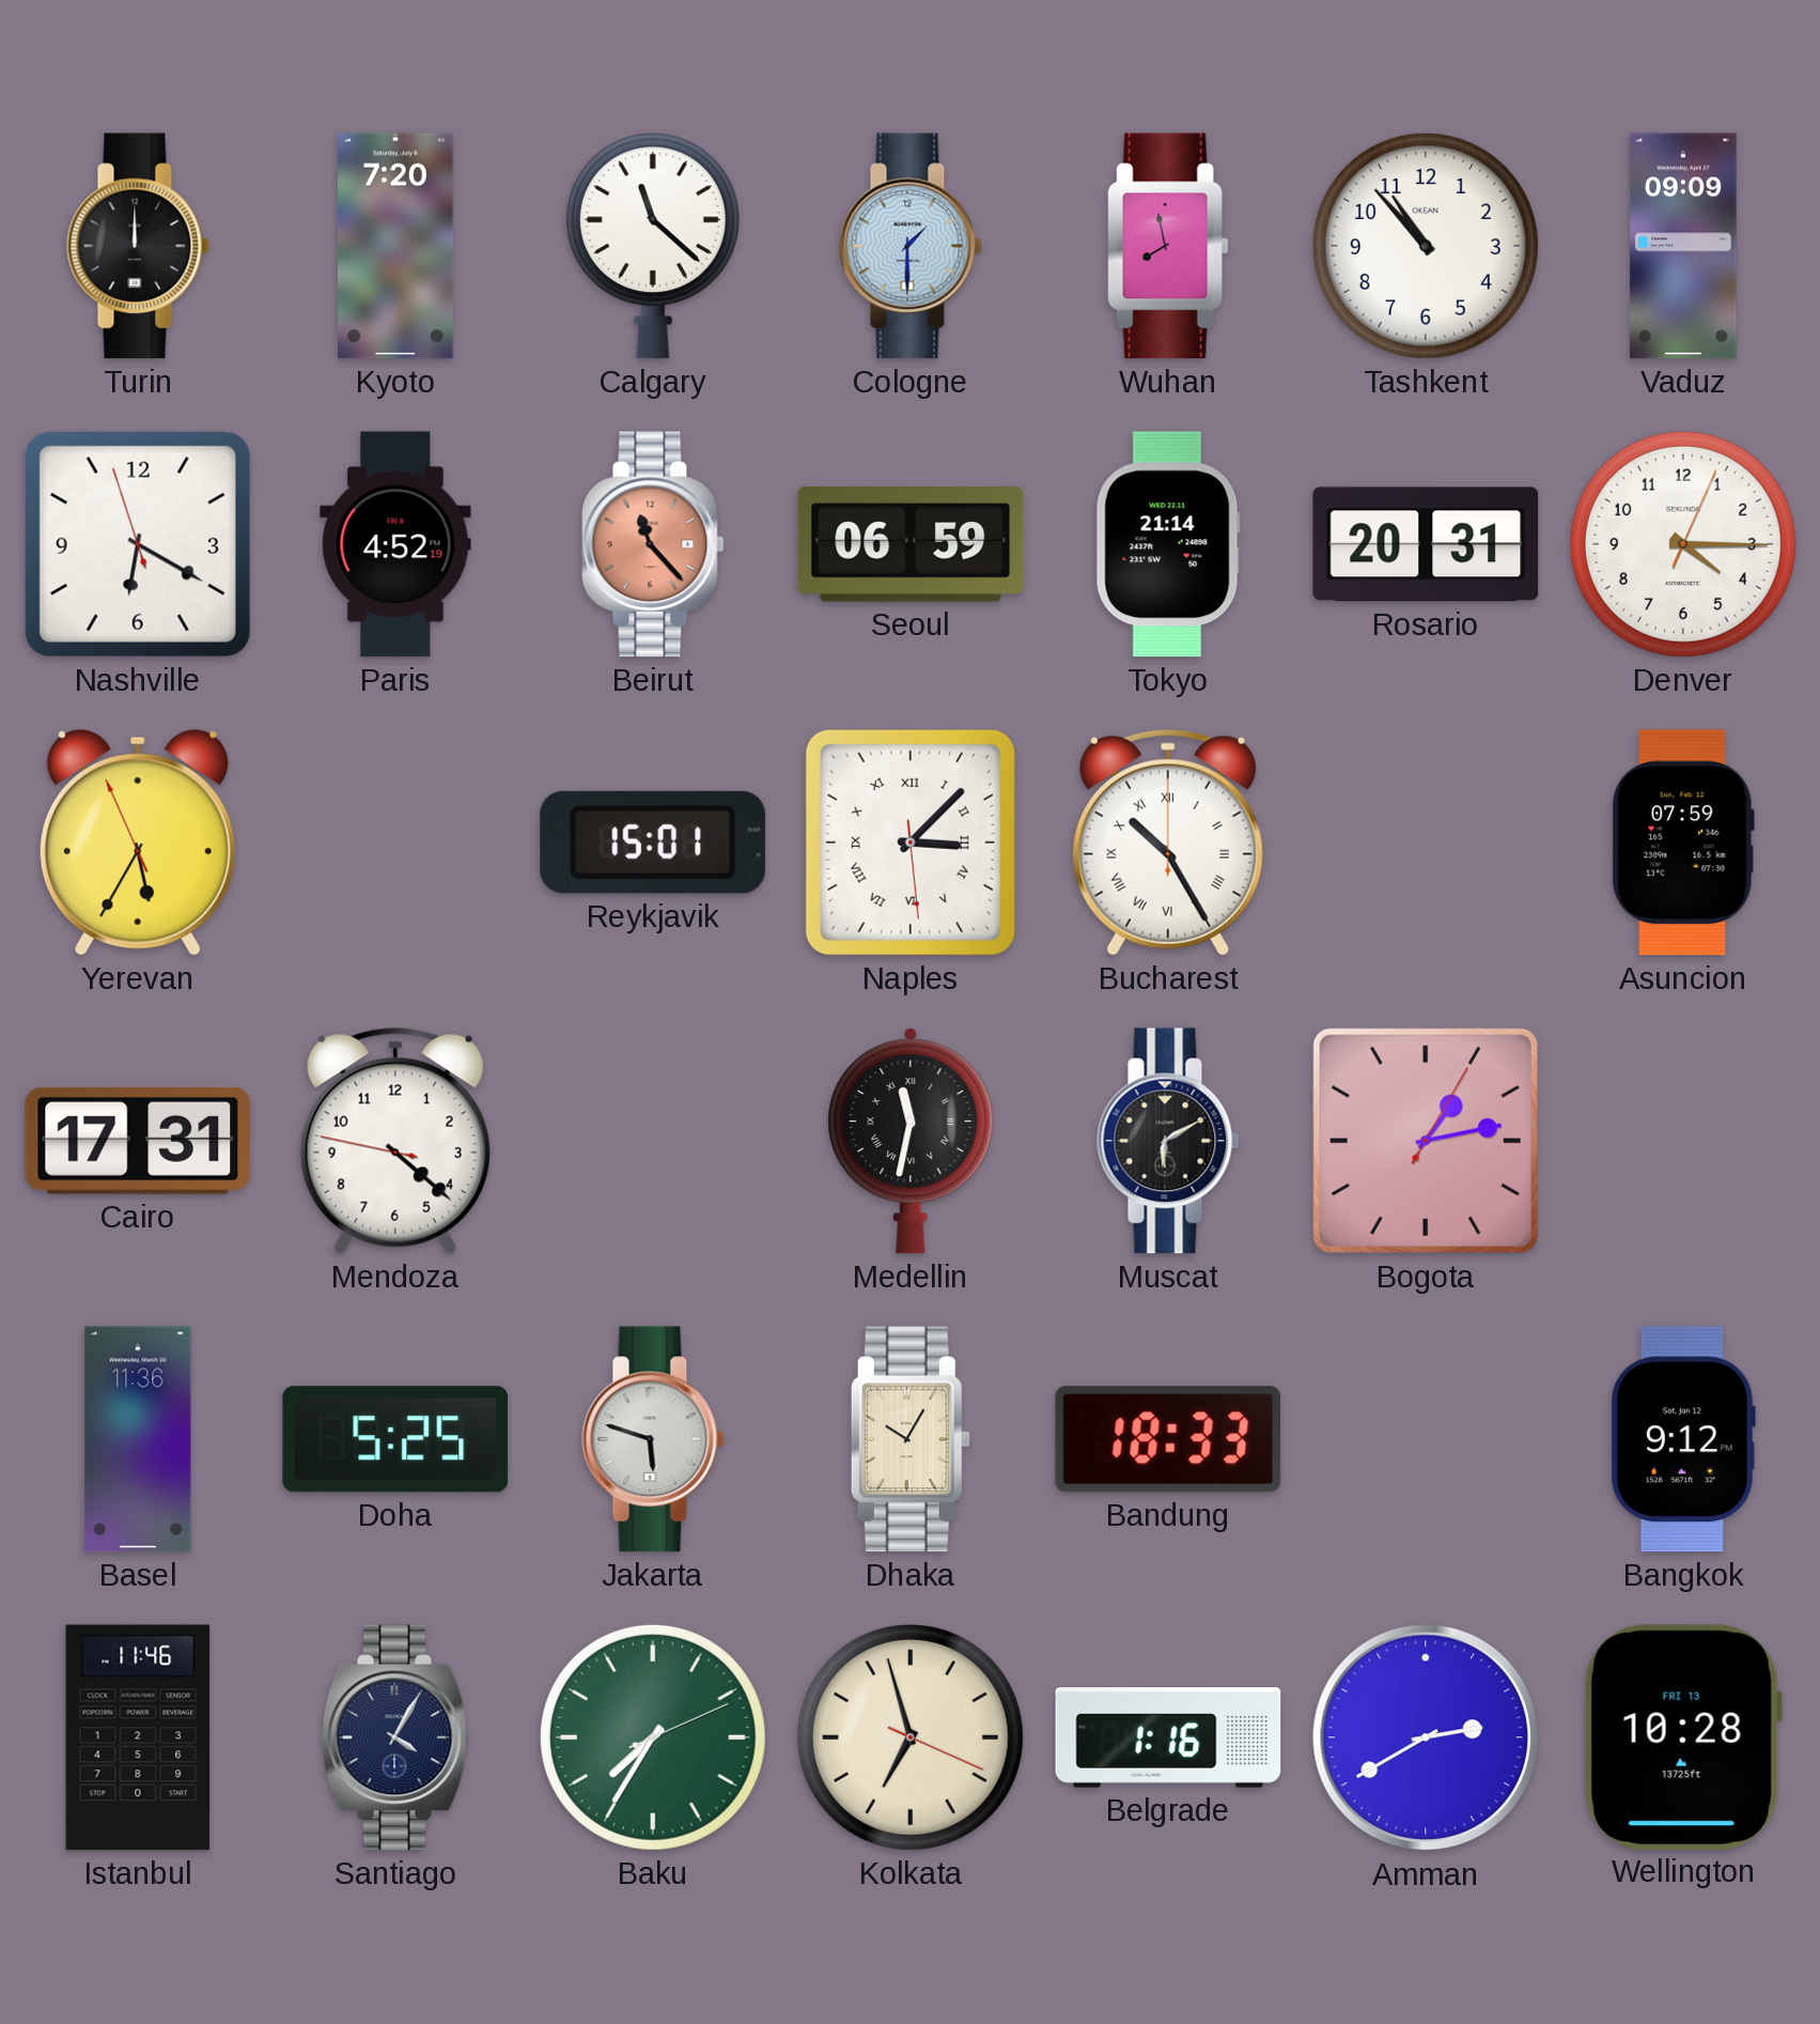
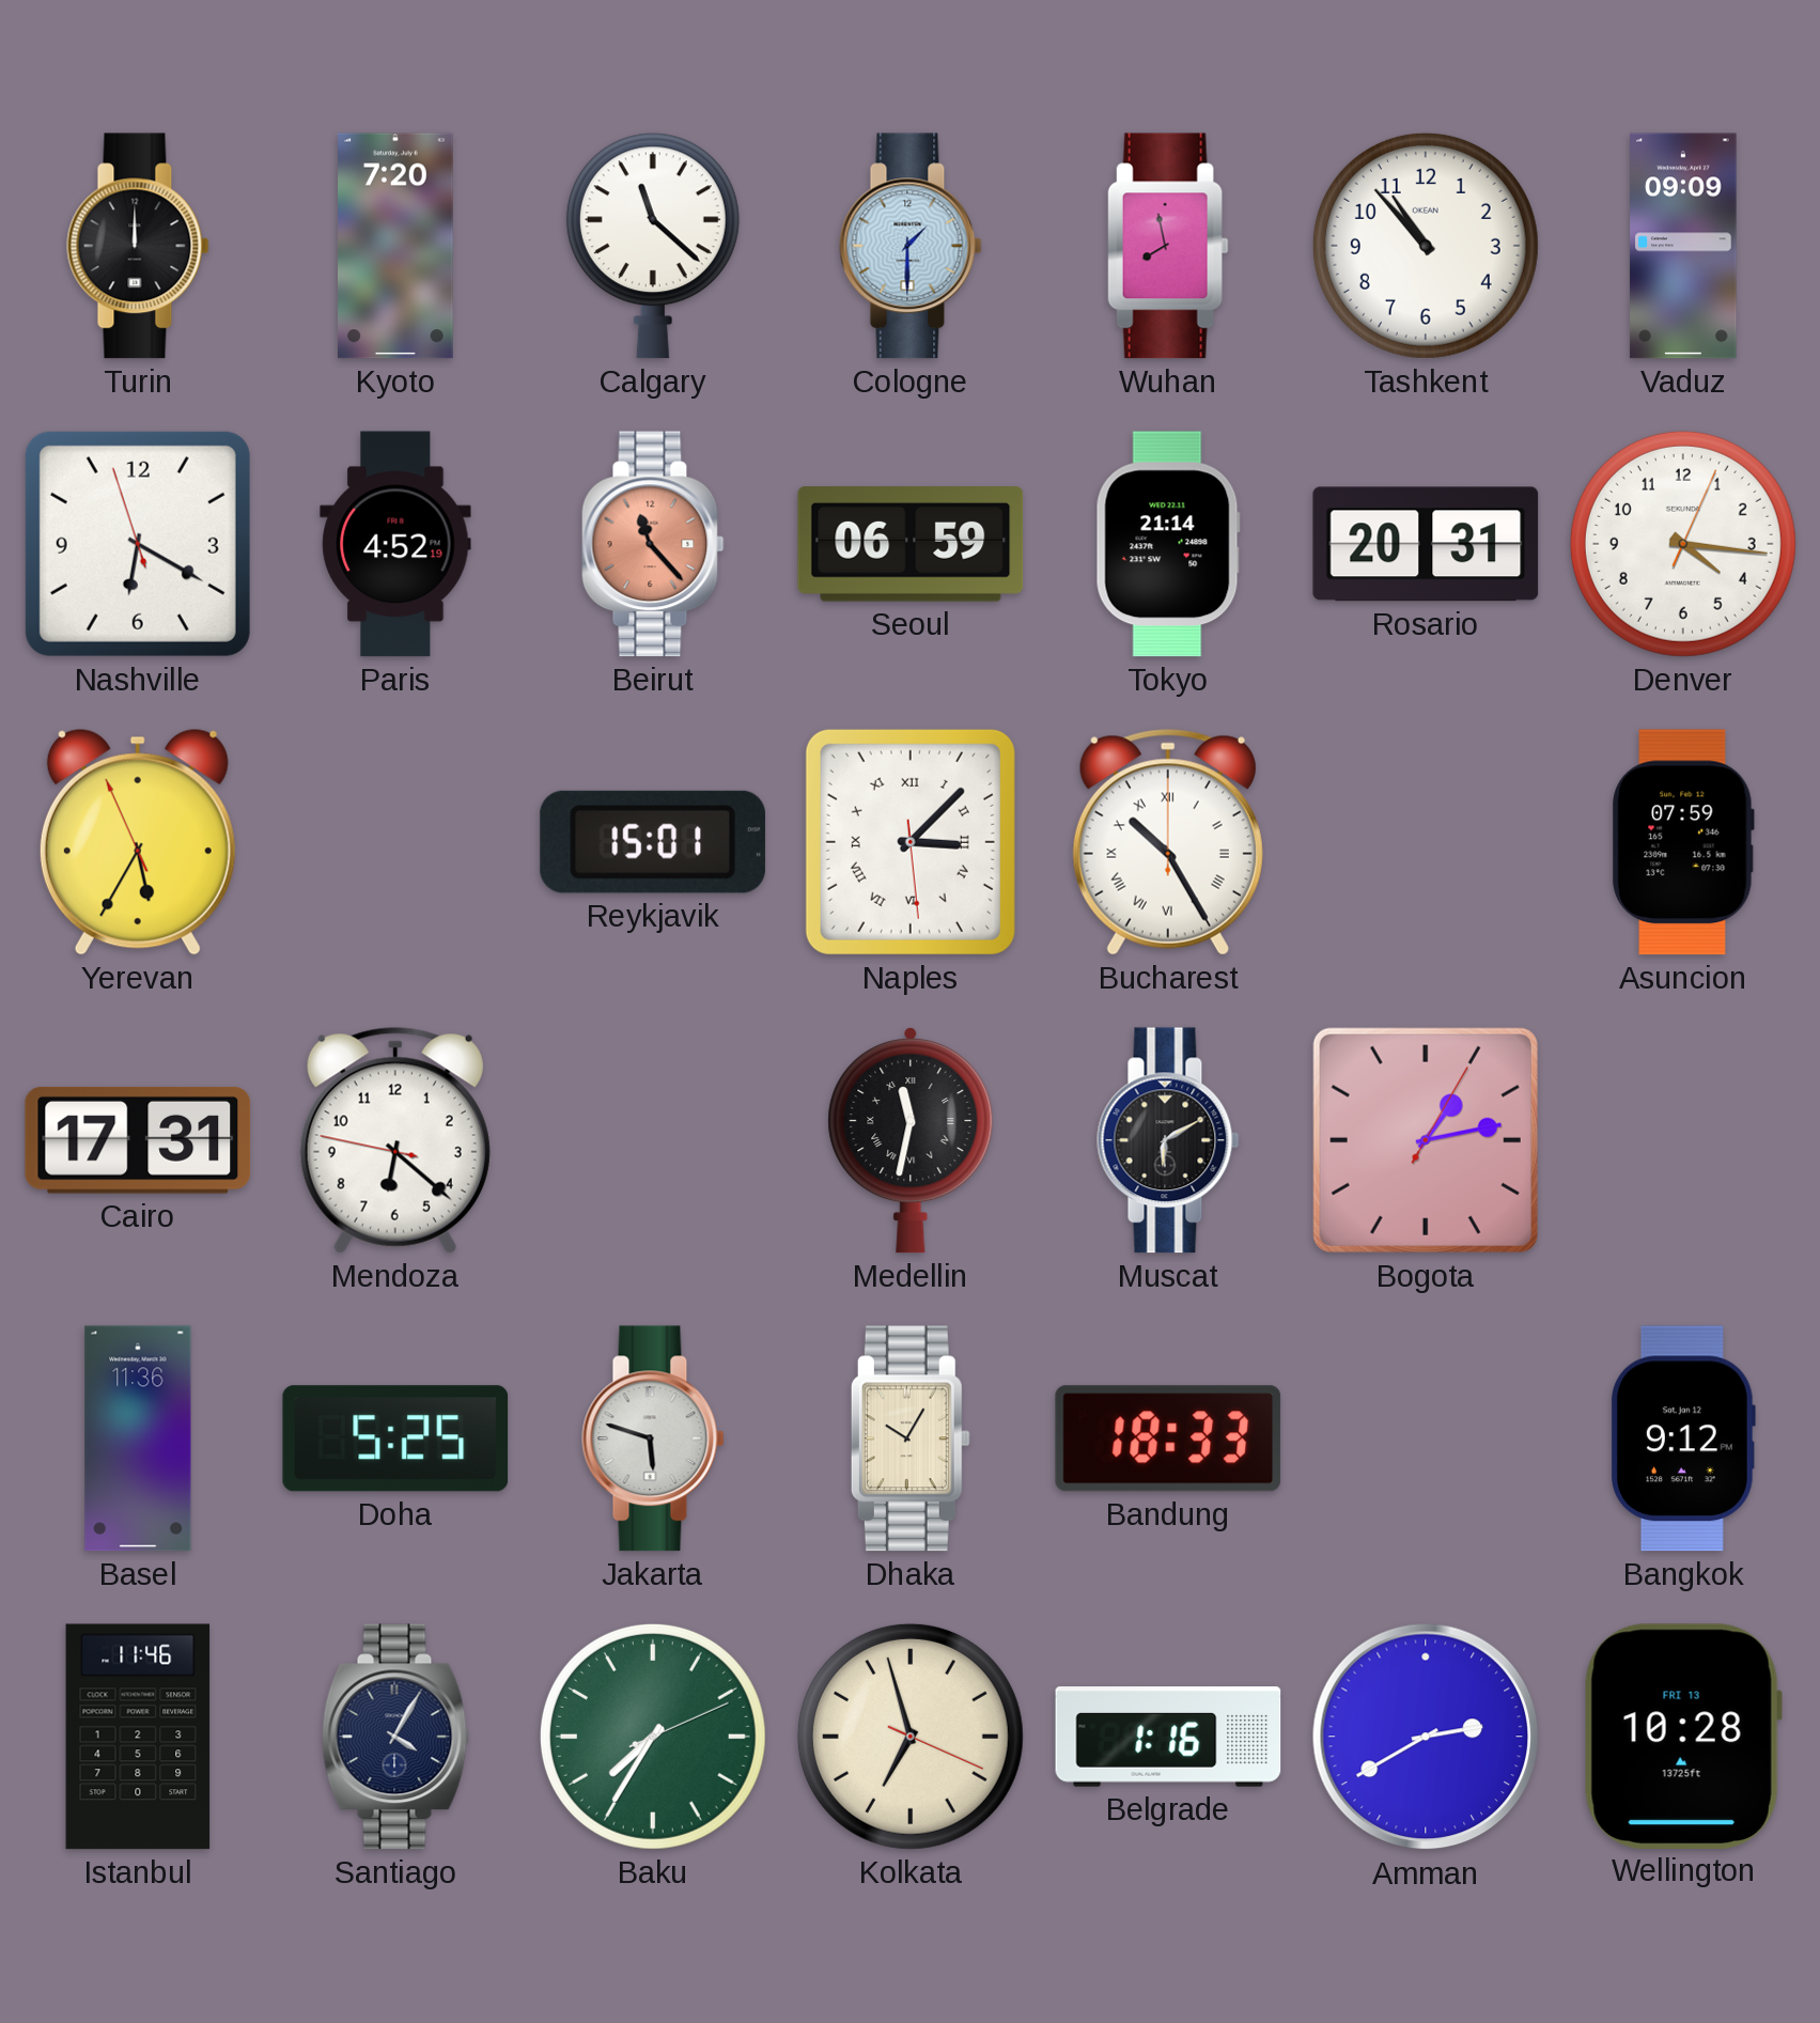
Denver: 4:15 -> 4:16
Mendoza: 4:21 -> 6:21
